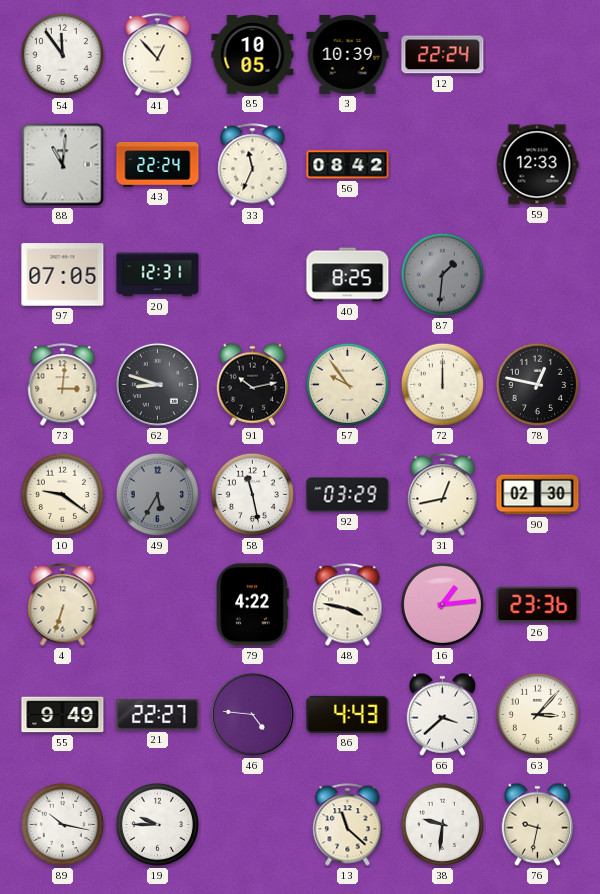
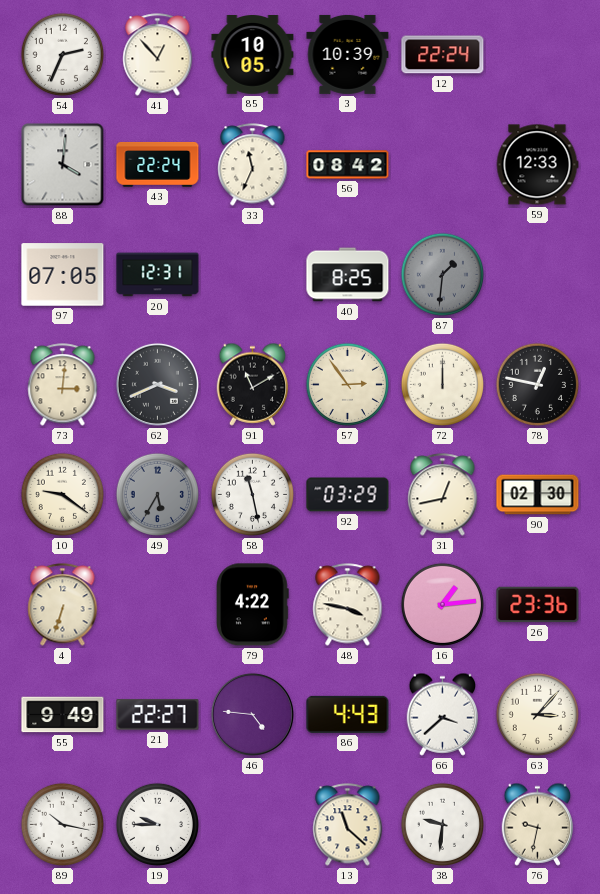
54: 11:54 -> 2:34
88: 11:01 -> 4:01
62: 8:48 -> 3:41
91: 10:13 -> 11:10
57: 9:54 -> 2:54
